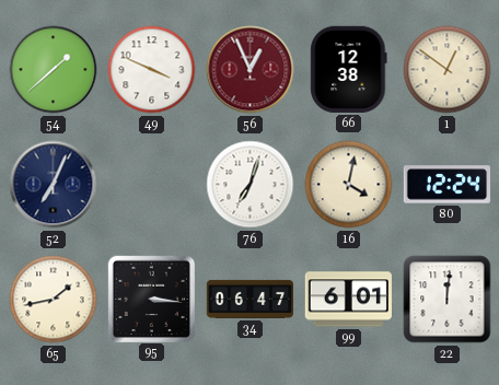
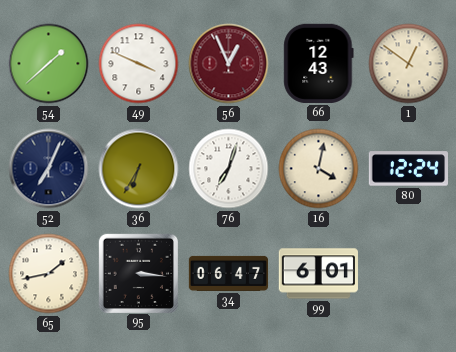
66: 12:38 -> 12:43
36: none -> 6:35
22: 12:01 -> none
